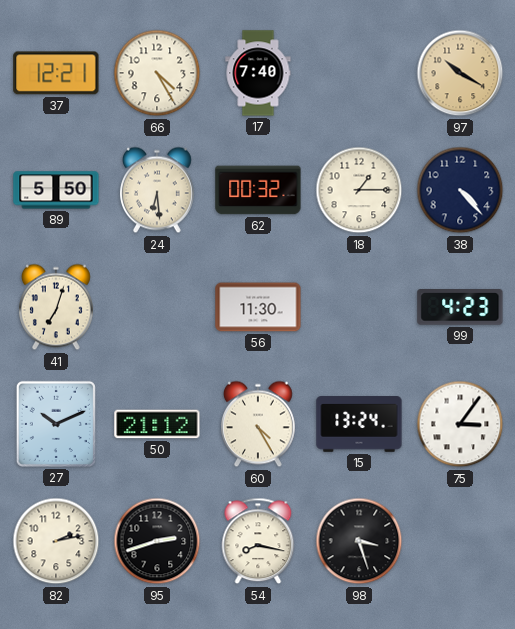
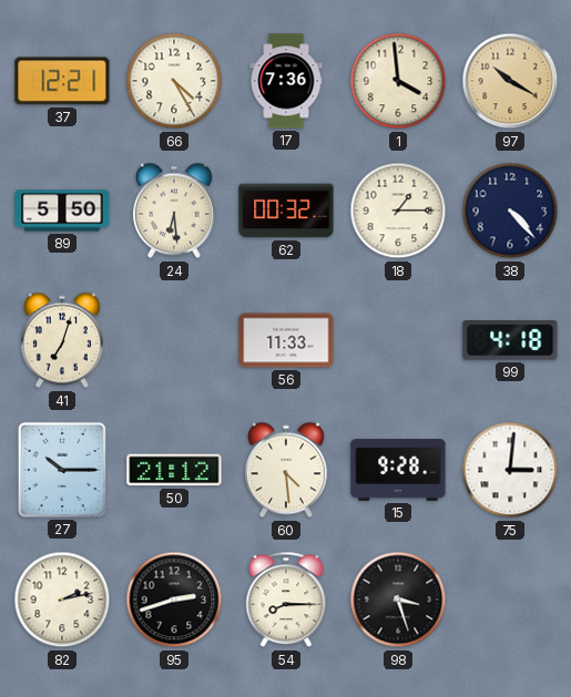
17: 7:40 -> 7:36
1: none -> 3:59
56: 11:30 -> 11:33
99: 4:23 -> 4:18
27: 10:11 -> 10:15
60: 4:25 -> 4:29
15: 13:24 -> 9:28
75: 3:06 -> 3:01
54: 8:17 -> 8:15
